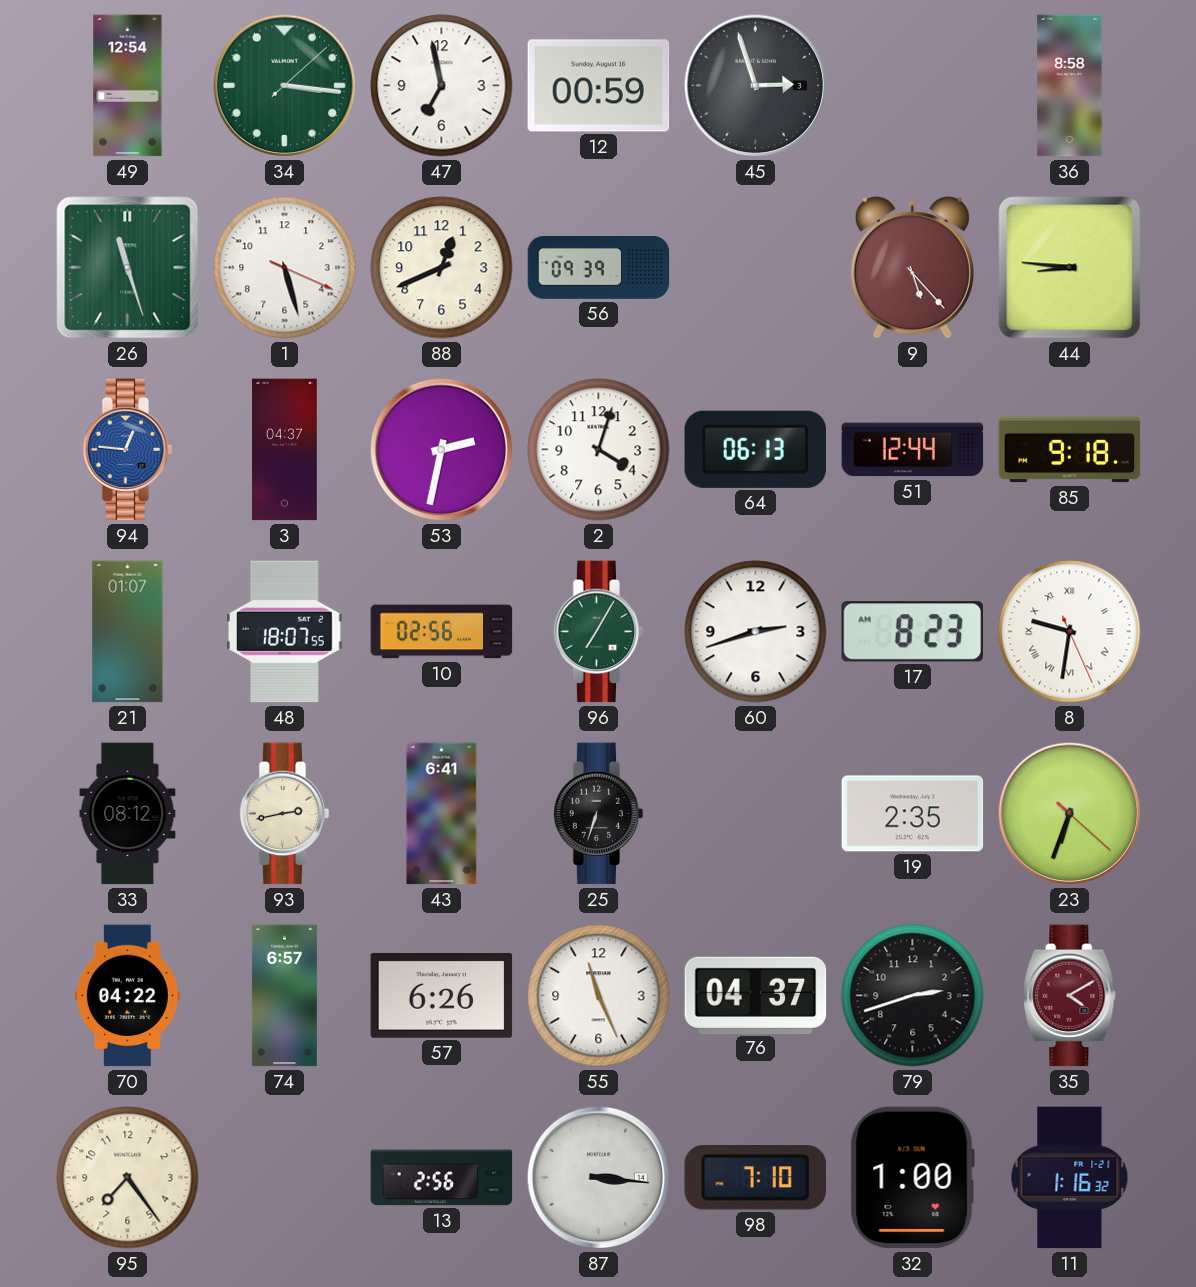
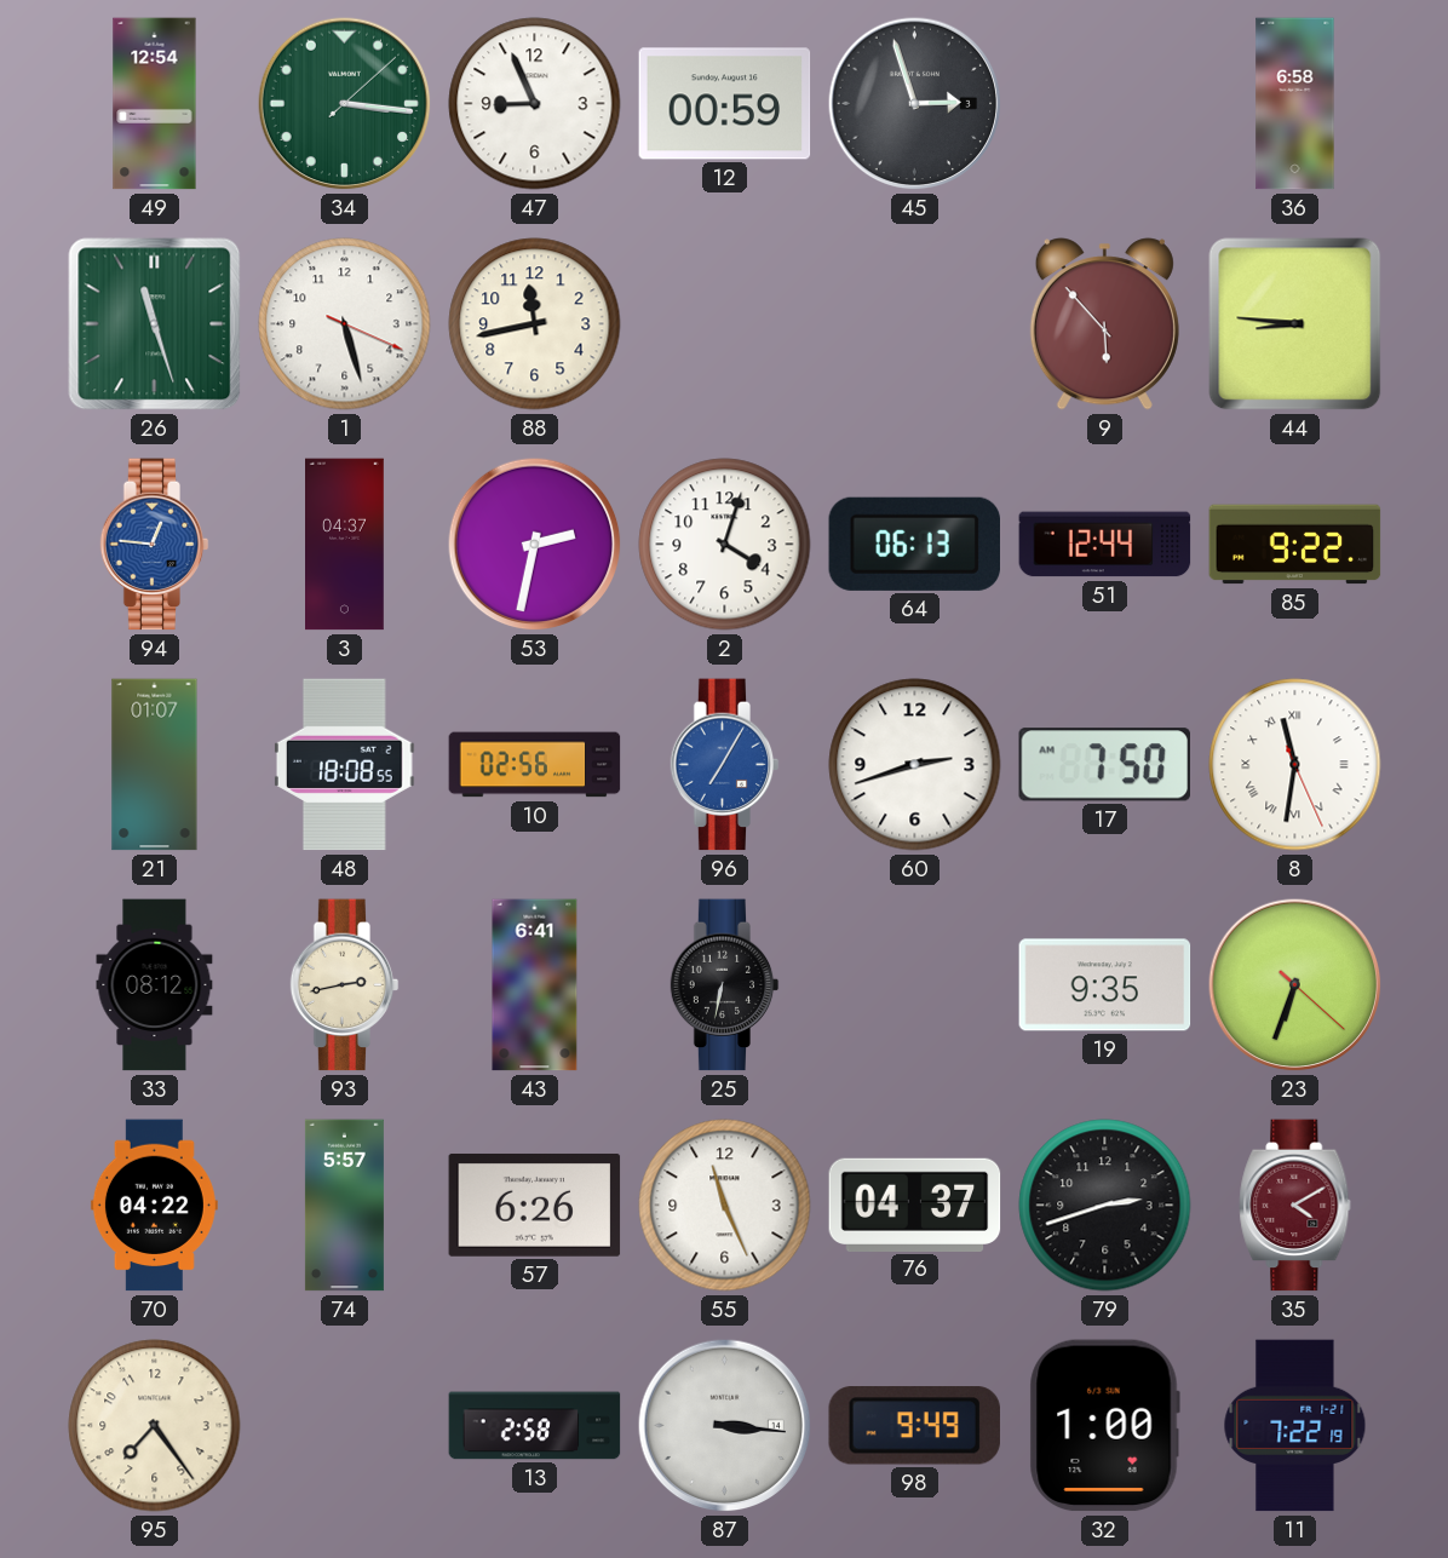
47: 6:58 -> 8:56
36: 8:58 -> 6:58
88: 12:41 -> 11:43
56: 09:39 -> none
9: 5:23 -> 5:53
85: 9:18 -> 9:22
48: 18:07 -> 18:08
96 dial: green -> blue
17: 8:23 -> 7:50
8: 9:31 -> 11:31
25: 6:33 -> 6:32
19: 2:35 -> 9:35
74: 6:57 -> 5:57
13: 2:56 -> 2:58
98: 7:10 -> 9:49
11: 1:16 -> 7:22
